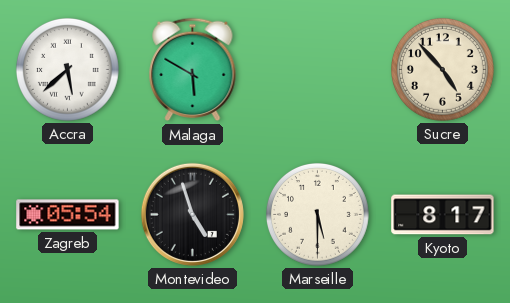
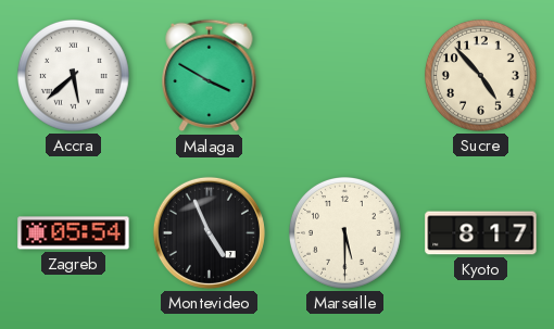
Malaga: 5:50 -> 3:50
Montevideo: 4:57 -> 4:56
